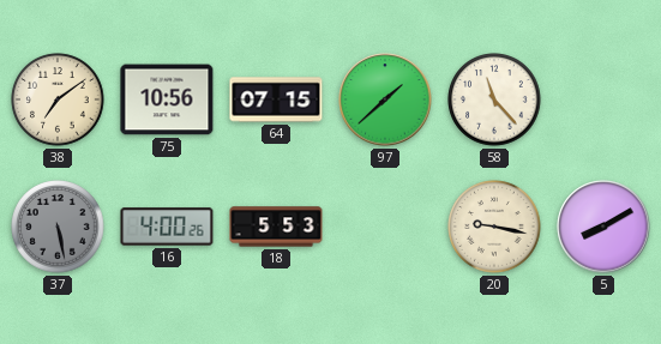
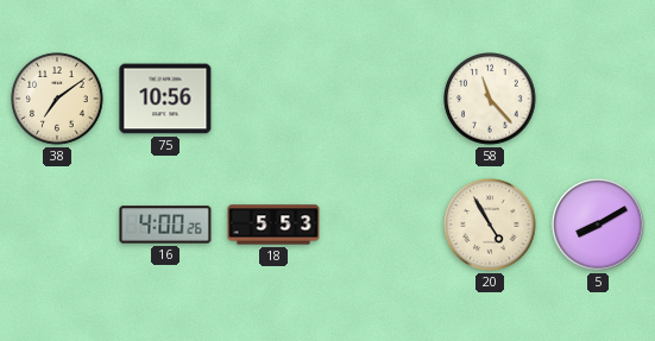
64: 07:15 -> none
97: 1:38 -> none
37: 5:28 -> none
20: 9:17 -> 4:55
